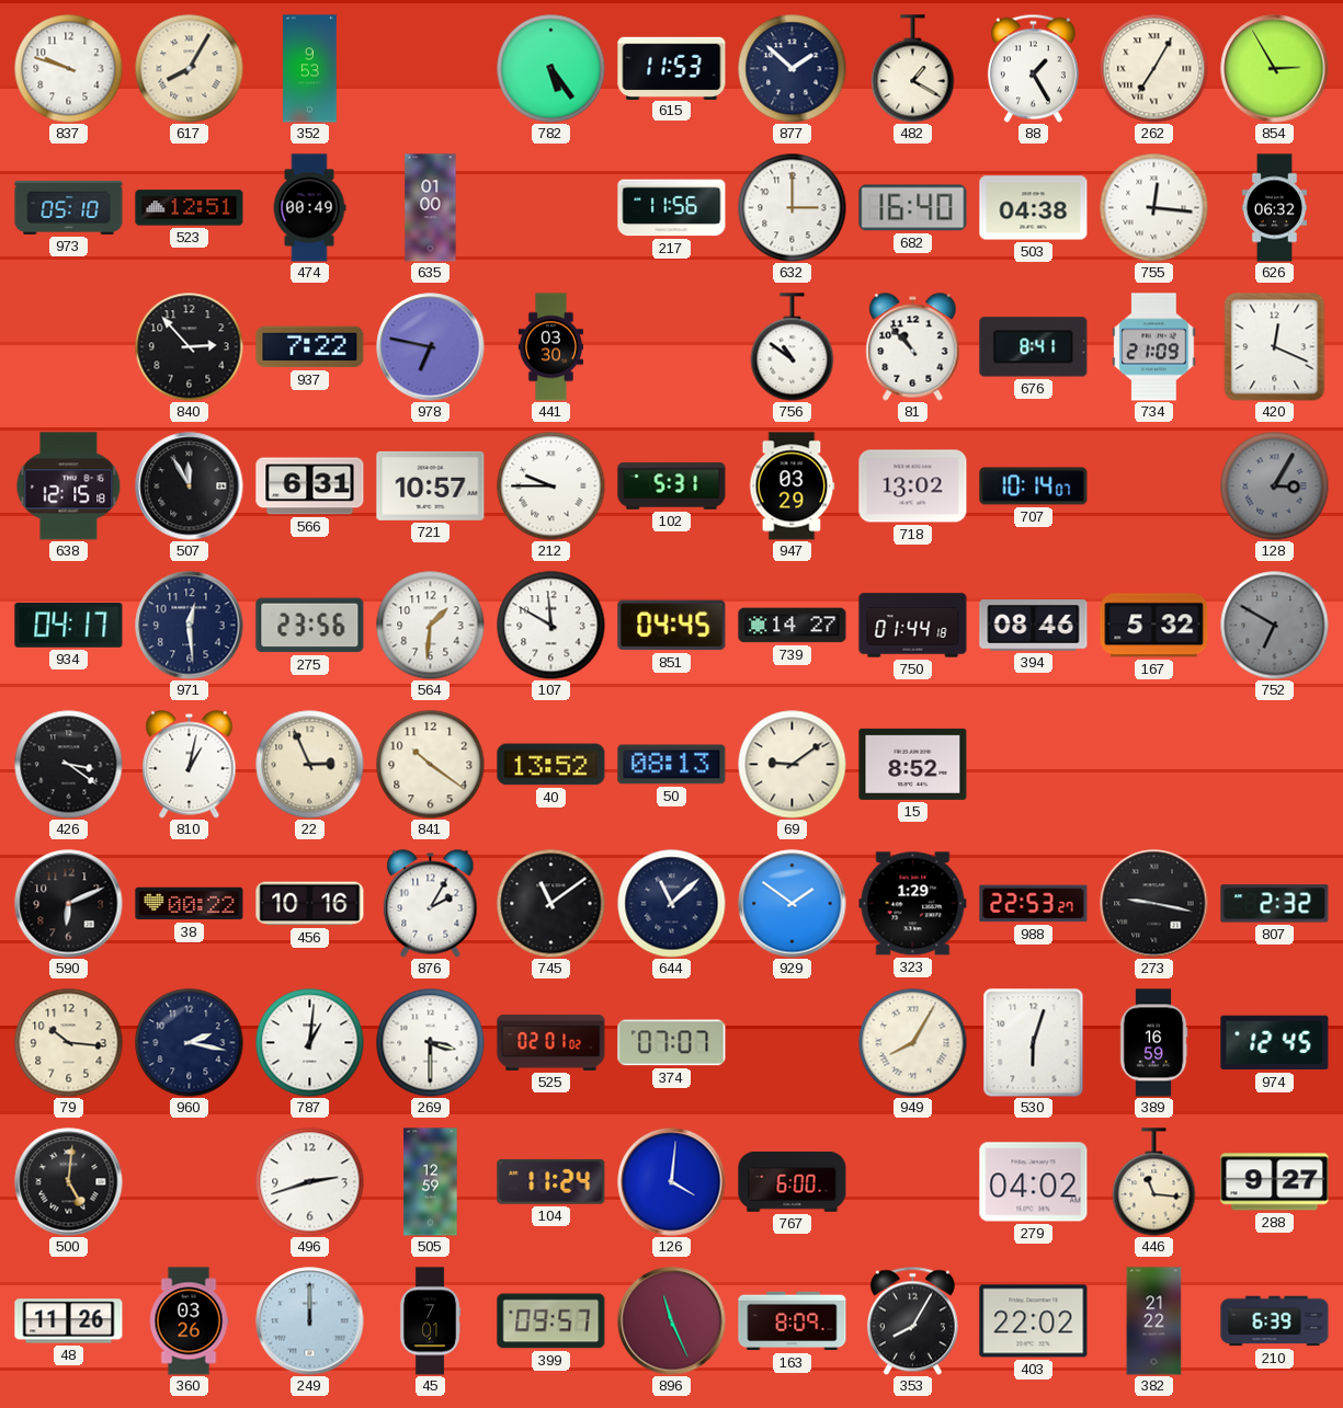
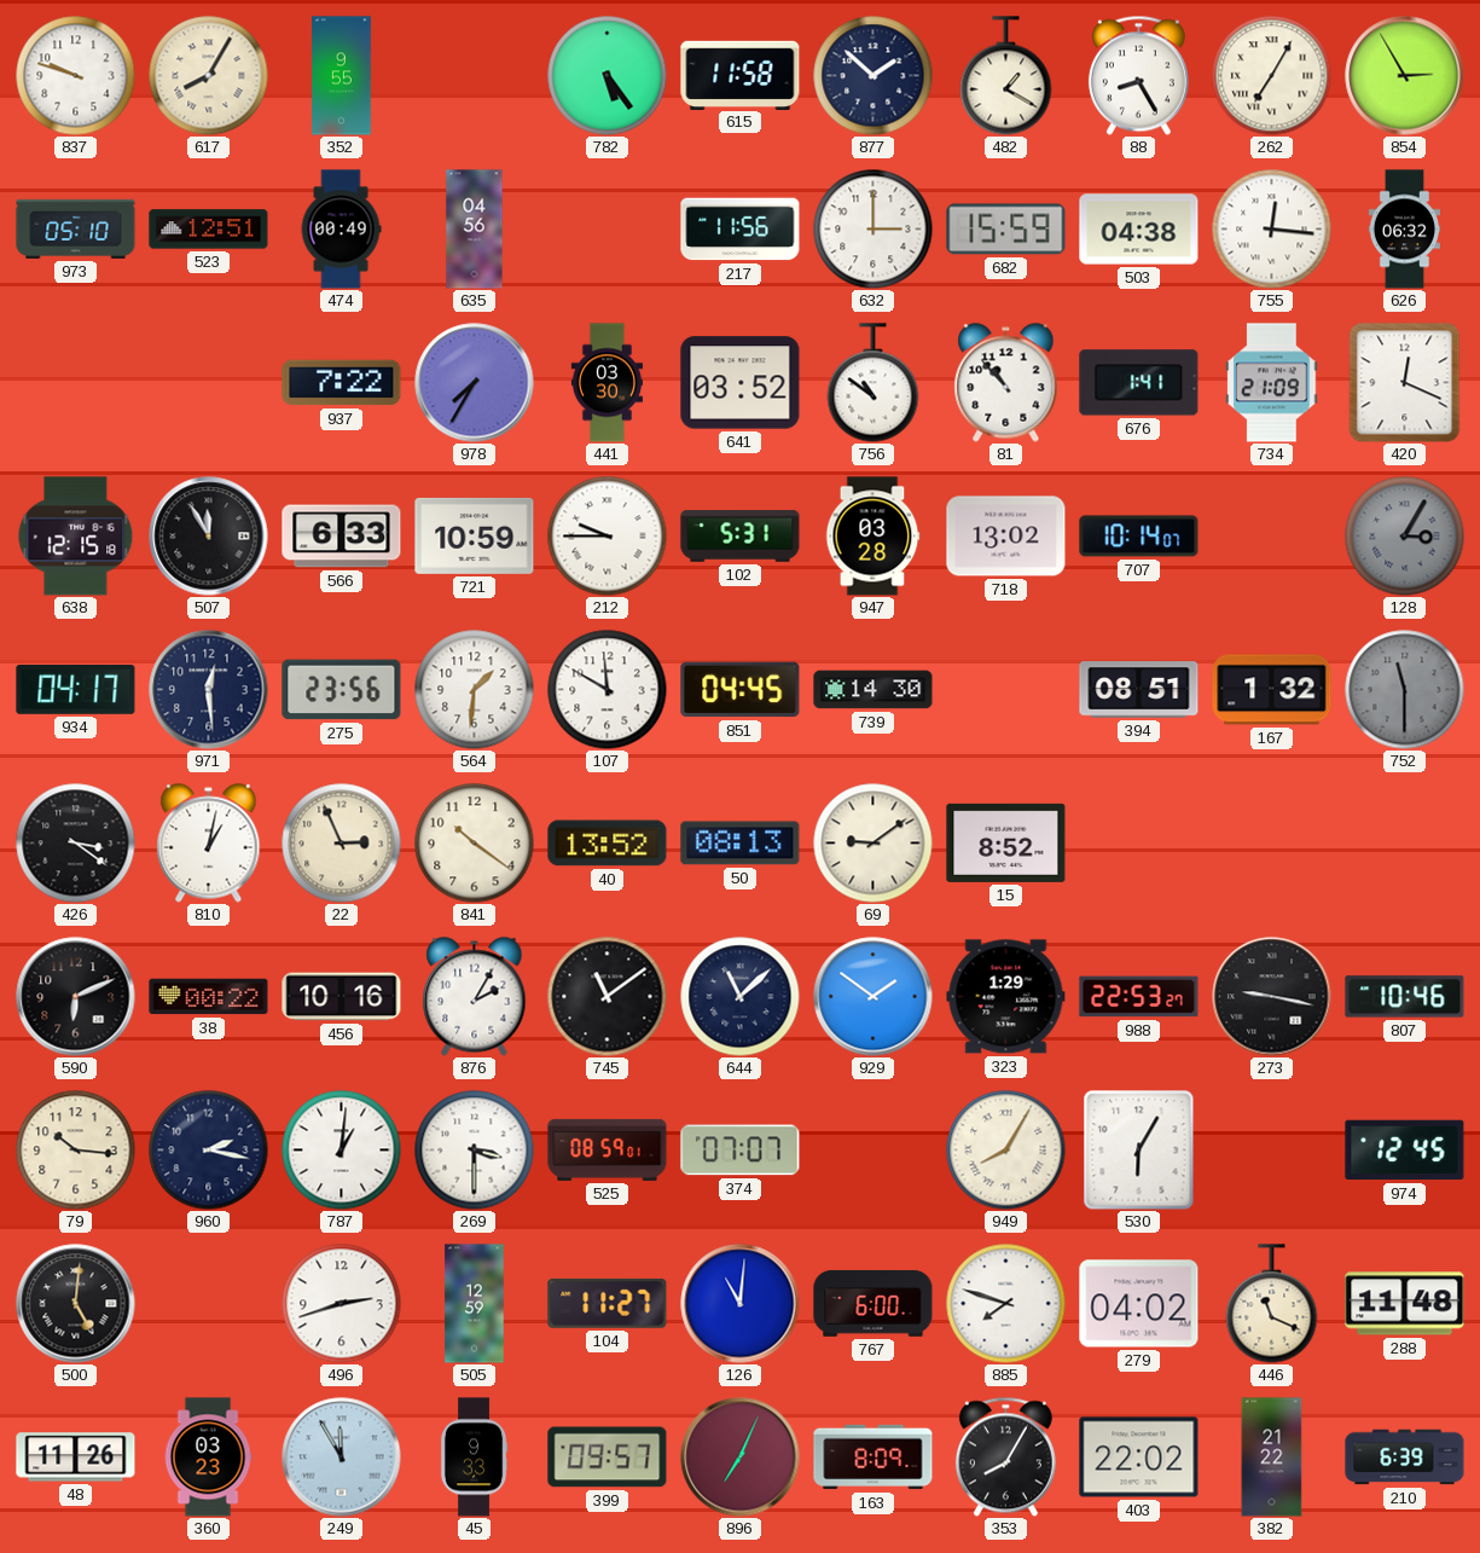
352: 9:53 -> 9:55
615: 11:53 -> 11:58
88: 1:25 -> 8:25
635: 01:00 -> 04:56
682: 16:40 -> 15:59
840: 2:53 -> none
978: 6:47 -> 7:35
641: none -> 03:52
676: 8:41 -> 1:41
566: 6:31 -> 6:33
721: 10:57 -> 10:59
947: 03:29 -> 03:28
739: 14:27 -> 14:30
750: 01:44 -> none
394: 08:46 -> 08:51
167: 5:32 -> 1:32
752: 6:50 -> 11:30
807: 2:32 -> 10:46
525: 02:01 -> 08:59
530: 6:03 -> 6:05
389: 16:59 -> none
104: 11:24 -> 11:27
126: 4:01 -> 11:01
885: none -> 7:48
446: 11:16 -> 11:19
288: 9:27 -> 11:48
360: 03:26 -> 03:23
249: 12:00 -> 11:55
45: 7:01 -> 9:33
896: 11:26 -> 7:04
